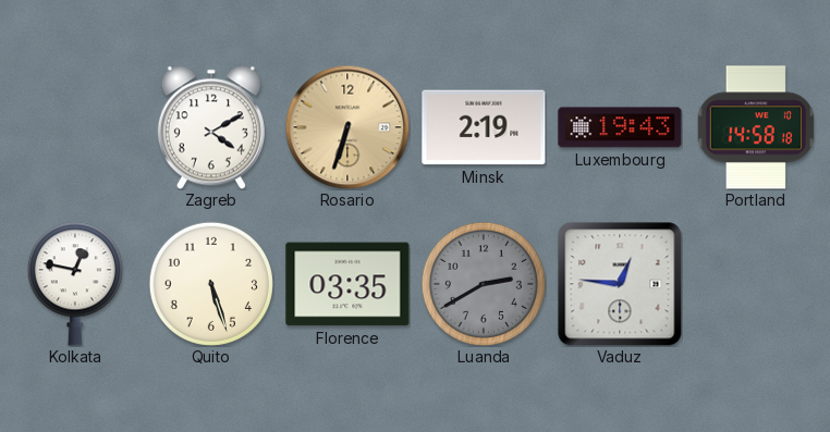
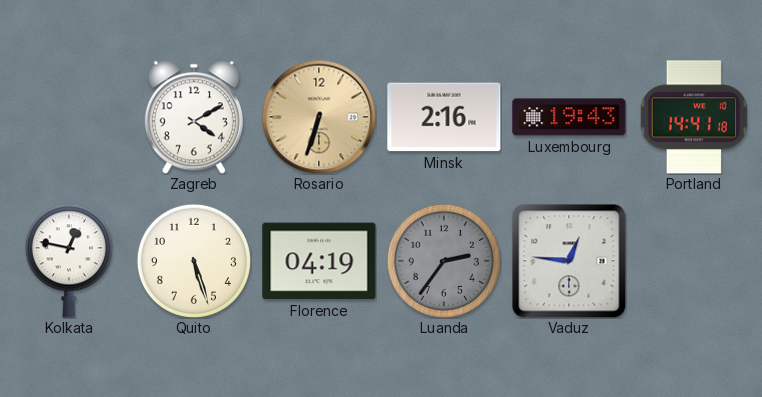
Minsk: 2:19 -> 2:16
Portland: 14:58 -> 14:41
Florence: 03:35 -> 04:19
Luanda: 2:40 -> 2:36
